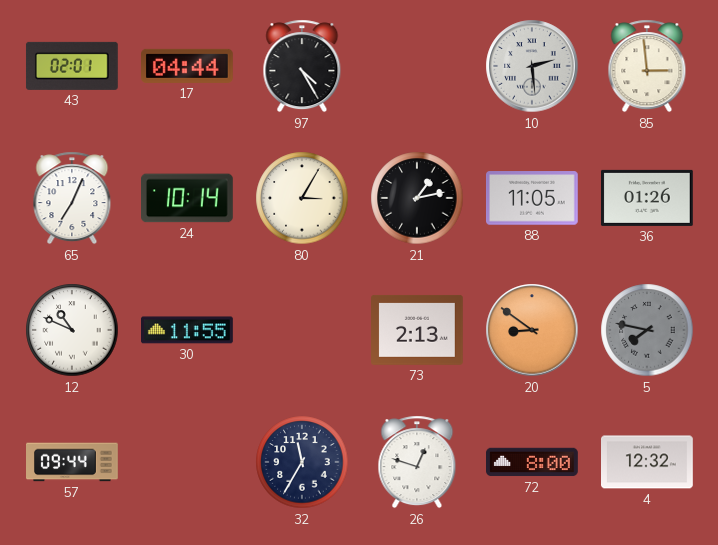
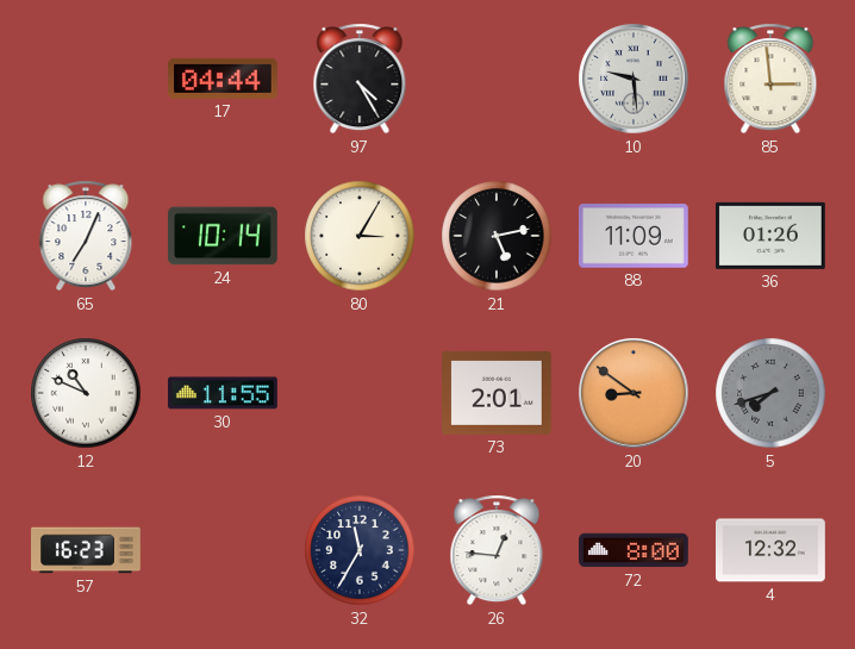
43: 02:01 -> none
10: 2:29 -> 9:29
21: 1:13 -> 5:13
88: 11:05 -> 11:09
73: 2:13 -> 2:01
5: 7:47 -> 7:42
57: 09:44 -> 16:23
26: 12:48 -> 12:46
